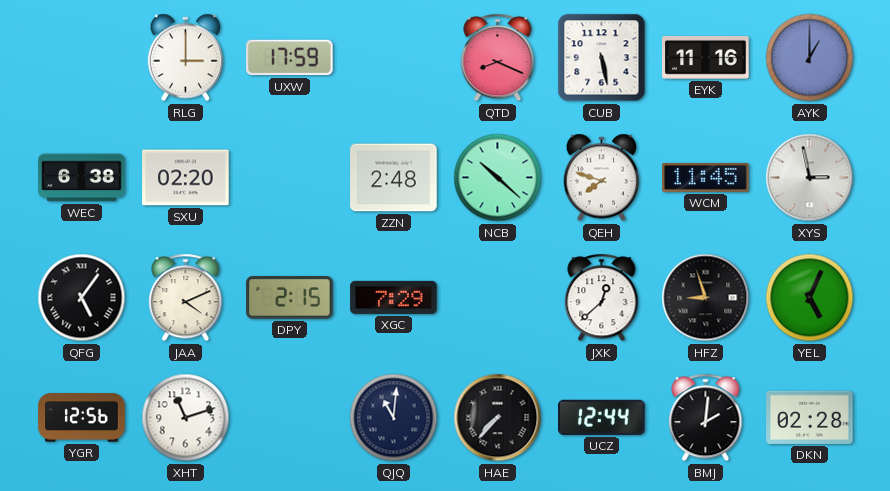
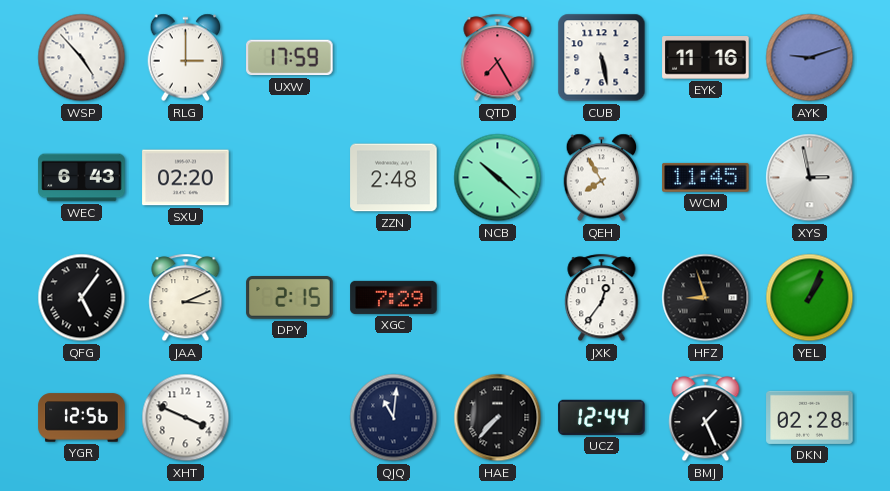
WSP: none -> 4:53
QTD: 8:19 -> 7:25
AYK: 1:00 -> 9:12
WEC: 6:38 -> 6:43
QEH: 7:48 -> 7:55
JAA: 4:11 -> 3:11
JXK: 12:38 -> 12:36
YEL: 5:04 -> 1:04
XHT: 11:12 -> 3:49
BMJ: 2:01 -> 1:26
